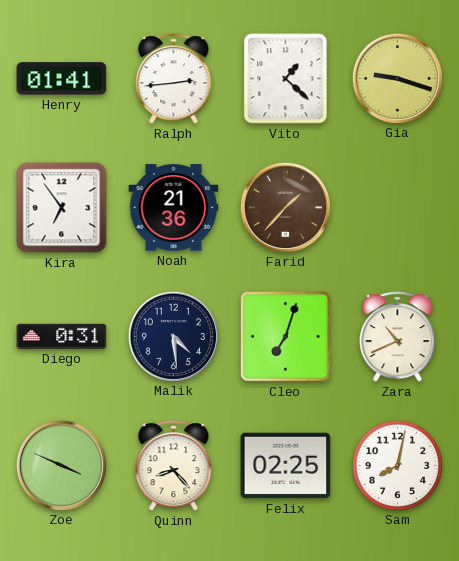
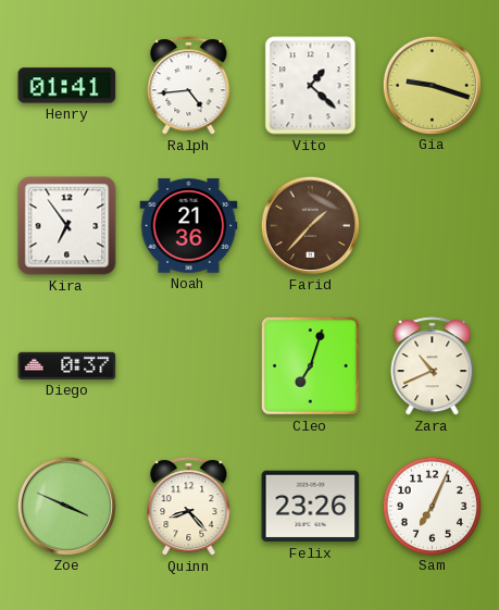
Ralph: 2:44 -> 4:44
Diego: 0:31 -> 0:37
Malik: 4:29 -> none
Felix: 02:25 -> 23:26
Sam: 8:02 -> 7:04
